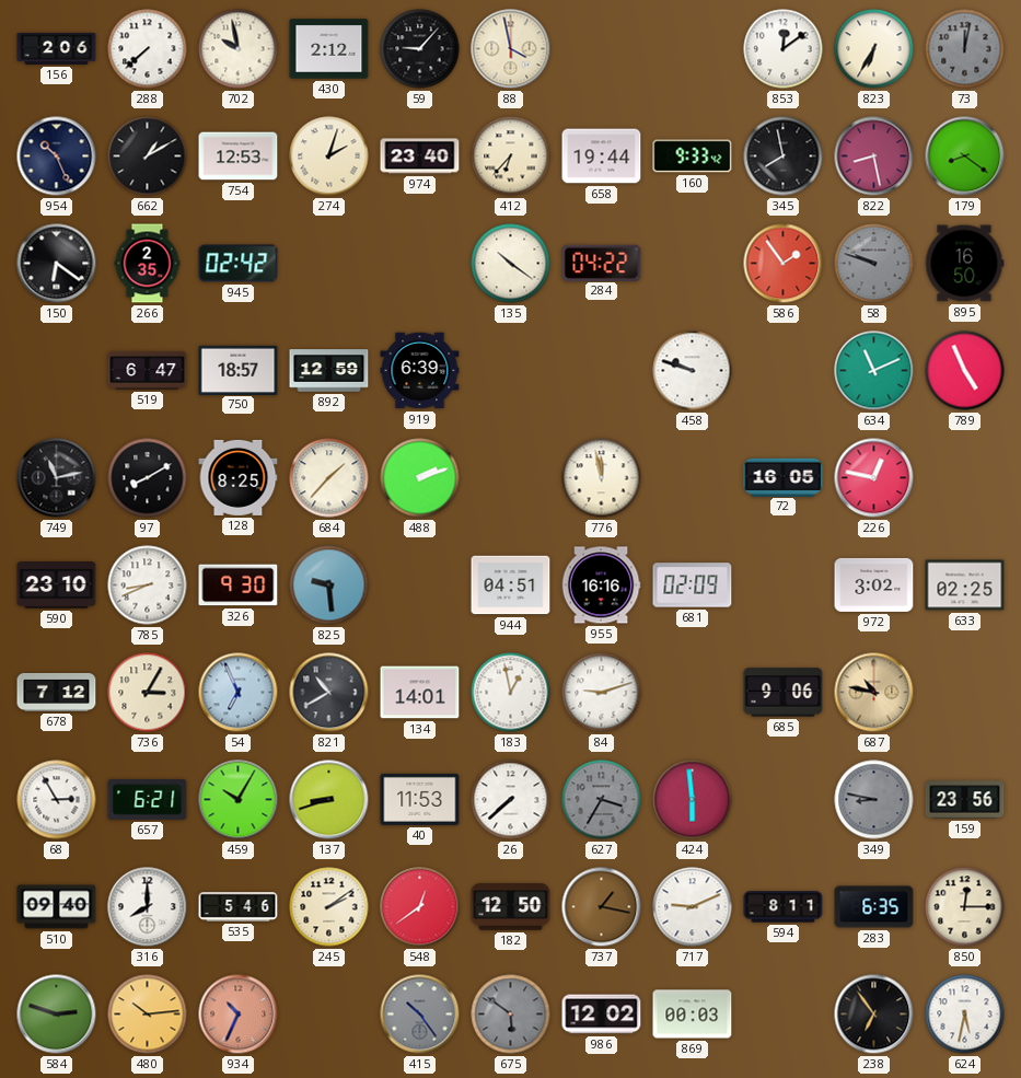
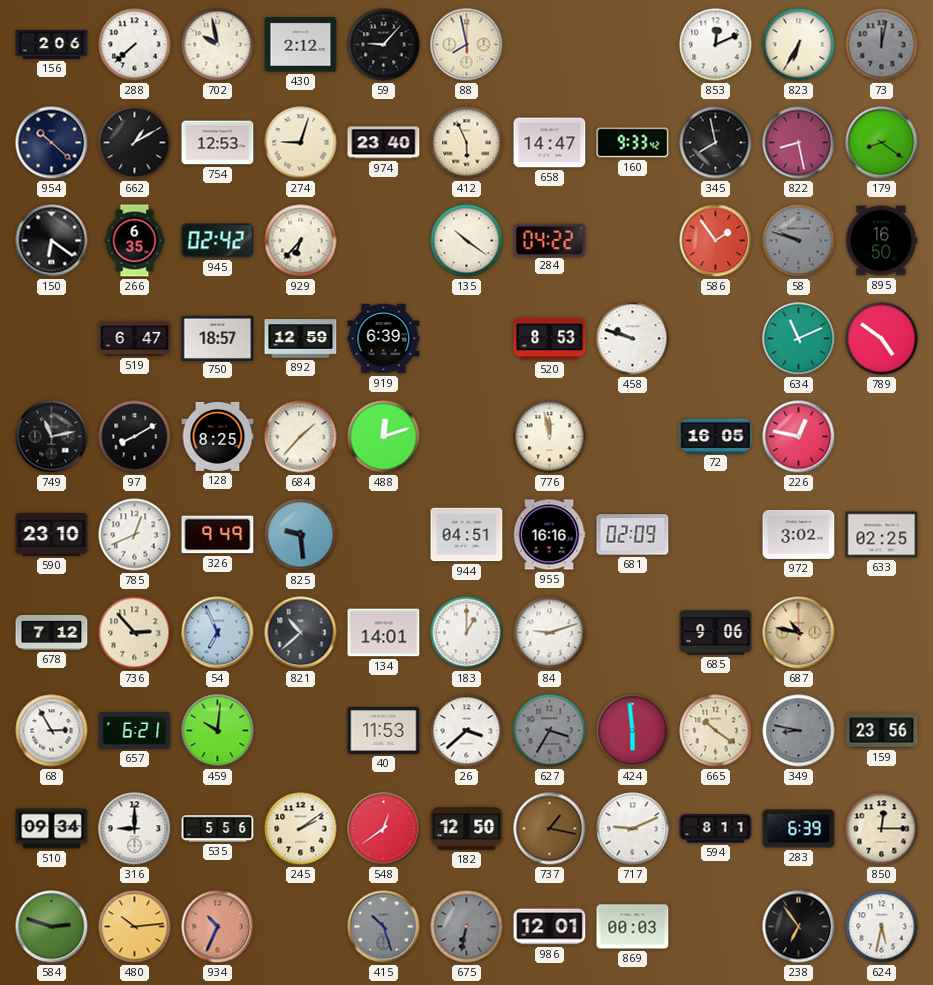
88: 3:58 -> 7:58
853: 12:09 -> 12:11
954: 10:26 -> 10:22
274: 2:03 -> 9:03
412: 6:37 -> 5:56
658: 19:44 -> 14:47
266: 2:35 -> 6:35
929: none -> 6:37
520: none -> 8:53
789: 4:56 -> 4:51
488: 2:12 -> 12:12
785: 8:41 -> 12:41
326: 9:30 -> 9:49
736: 3:05 -> 2:53
821: 10:40 -> 10:38
183: 12:58 -> 1:00
459: 10:05 -> 10:01
137: 8:42 -> none
26: 7:38 -> 3:38
665: none -> 10:21
510: 09:40 -> 09:34
316: 8:00 -> 9:00
535: 5:46 -> 5:56
283: 6:35 -> 6:39
415: 10:24 -> 10:27
675: 5:51 -> 6:32
986: 12:02 -> 12:01
